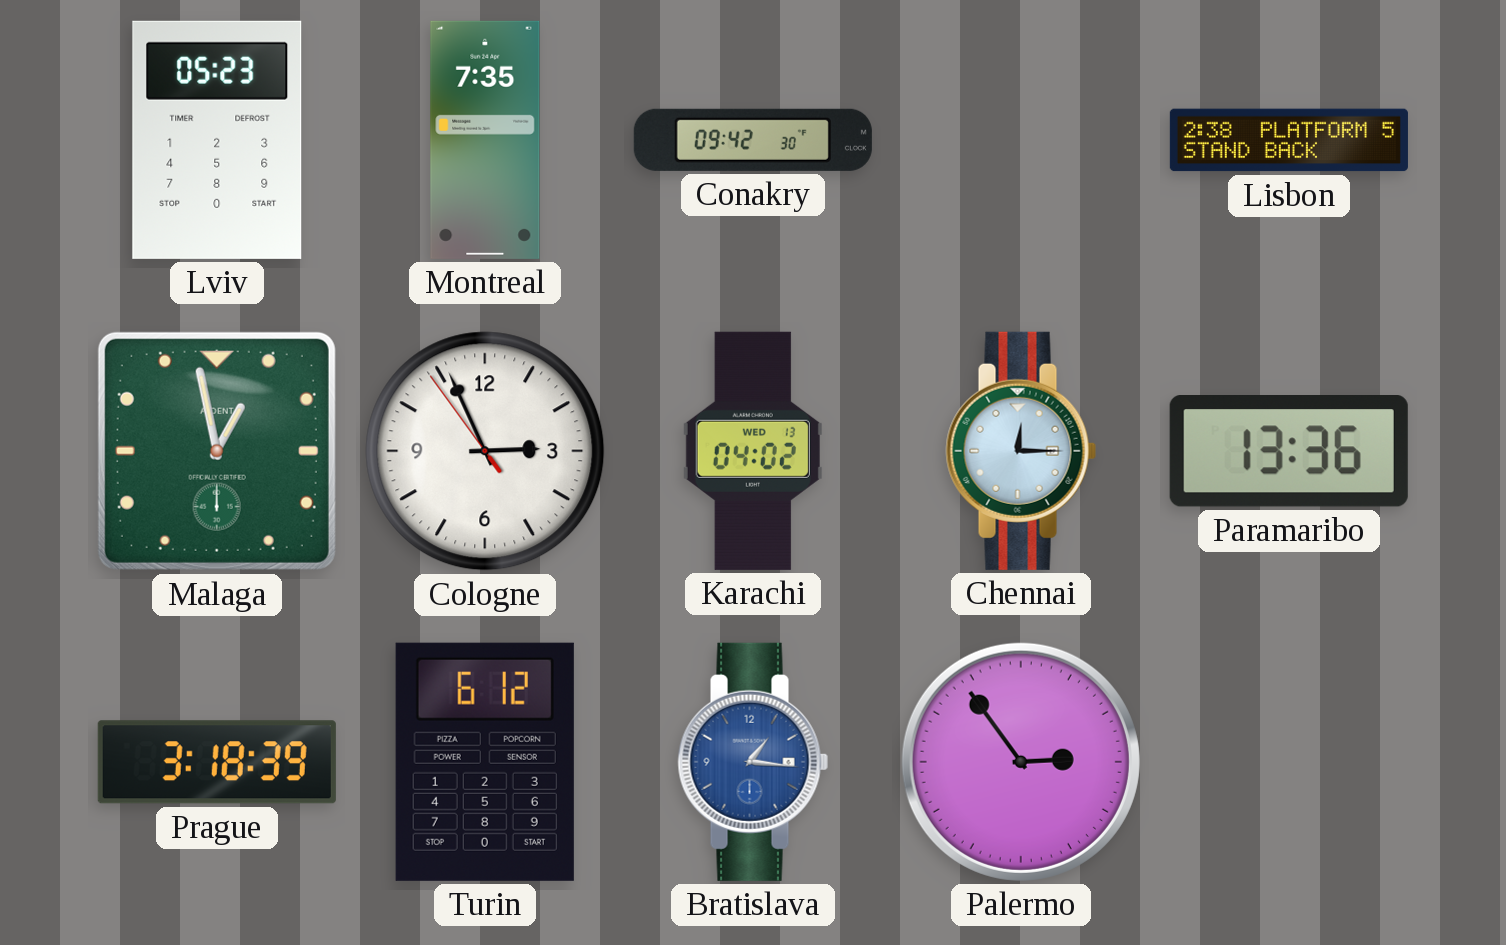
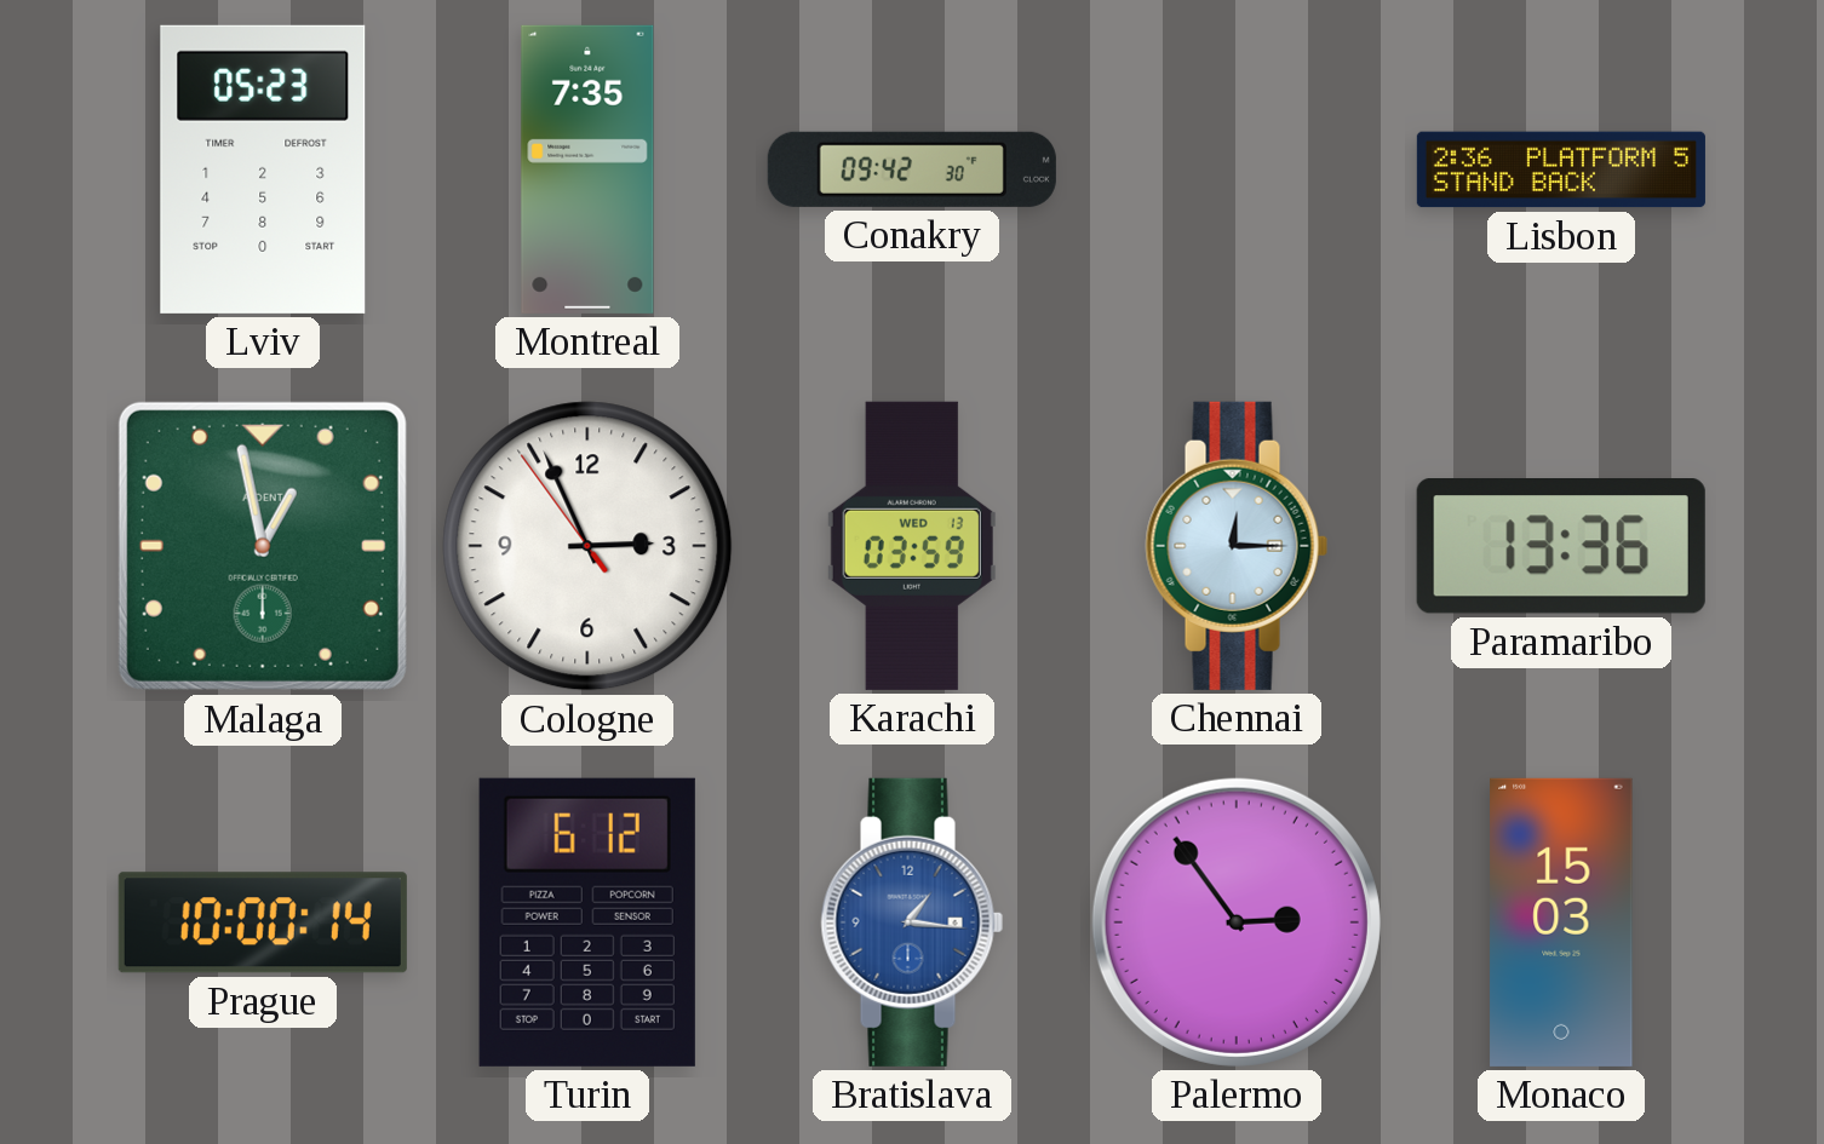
Lisbon: 2:38 -> 2:36
Karachi: 04:02 -> 03:59
Prague: 3:18 -> 10:00
Monaco: none -> 15:03
